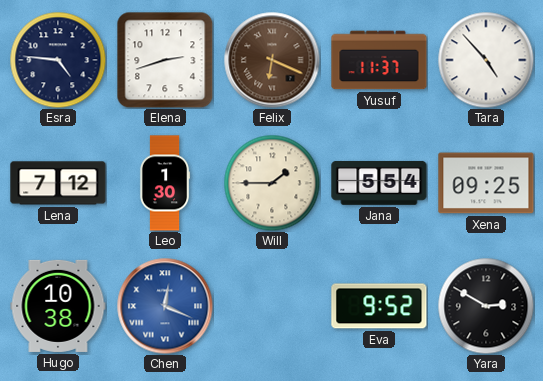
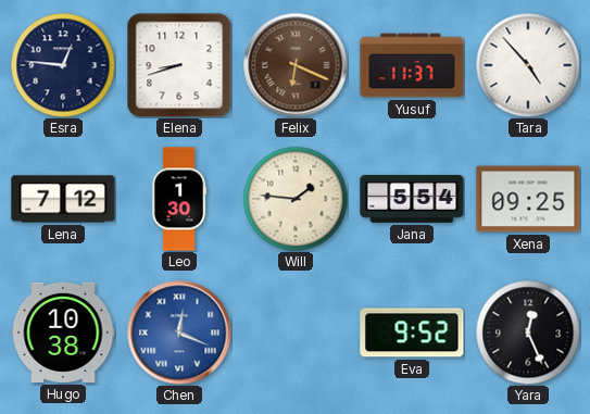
Esra: 4:46 -> 12:46
Elena: 2:42 -> 8:42
Will: 1:45 -> 1:46
Yara: 2:50 -> 12:26
